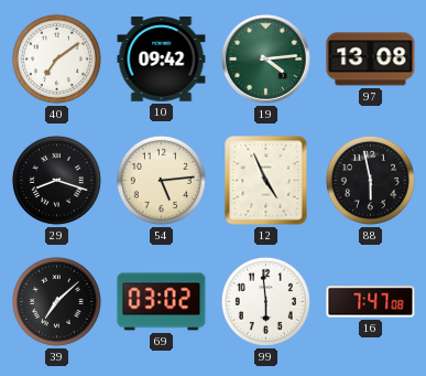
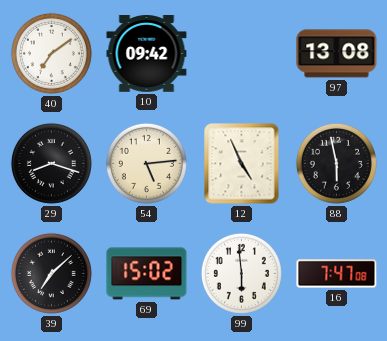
19: 4:14 -> none
69: 03:02 -> 15:02
